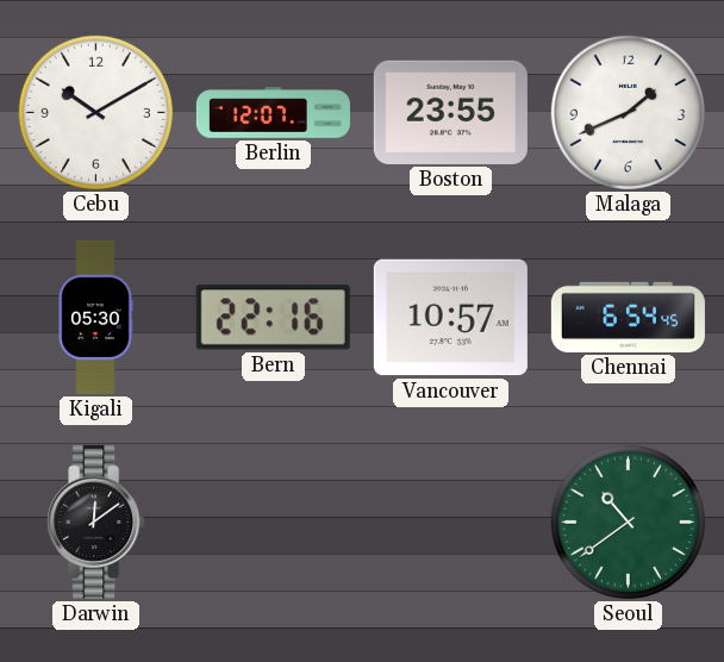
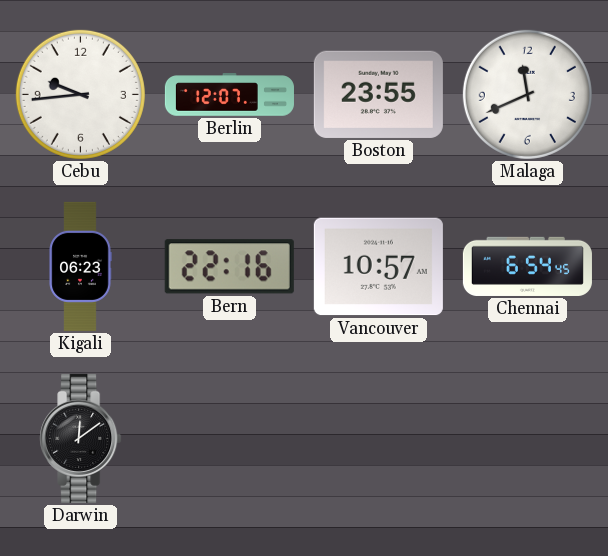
Cebu: 10:10 -> 9:44
Malaga: 1:41 -> 11:41
Kigali: 05:30 -> 06:23
Seoul: 10:39 -> none
